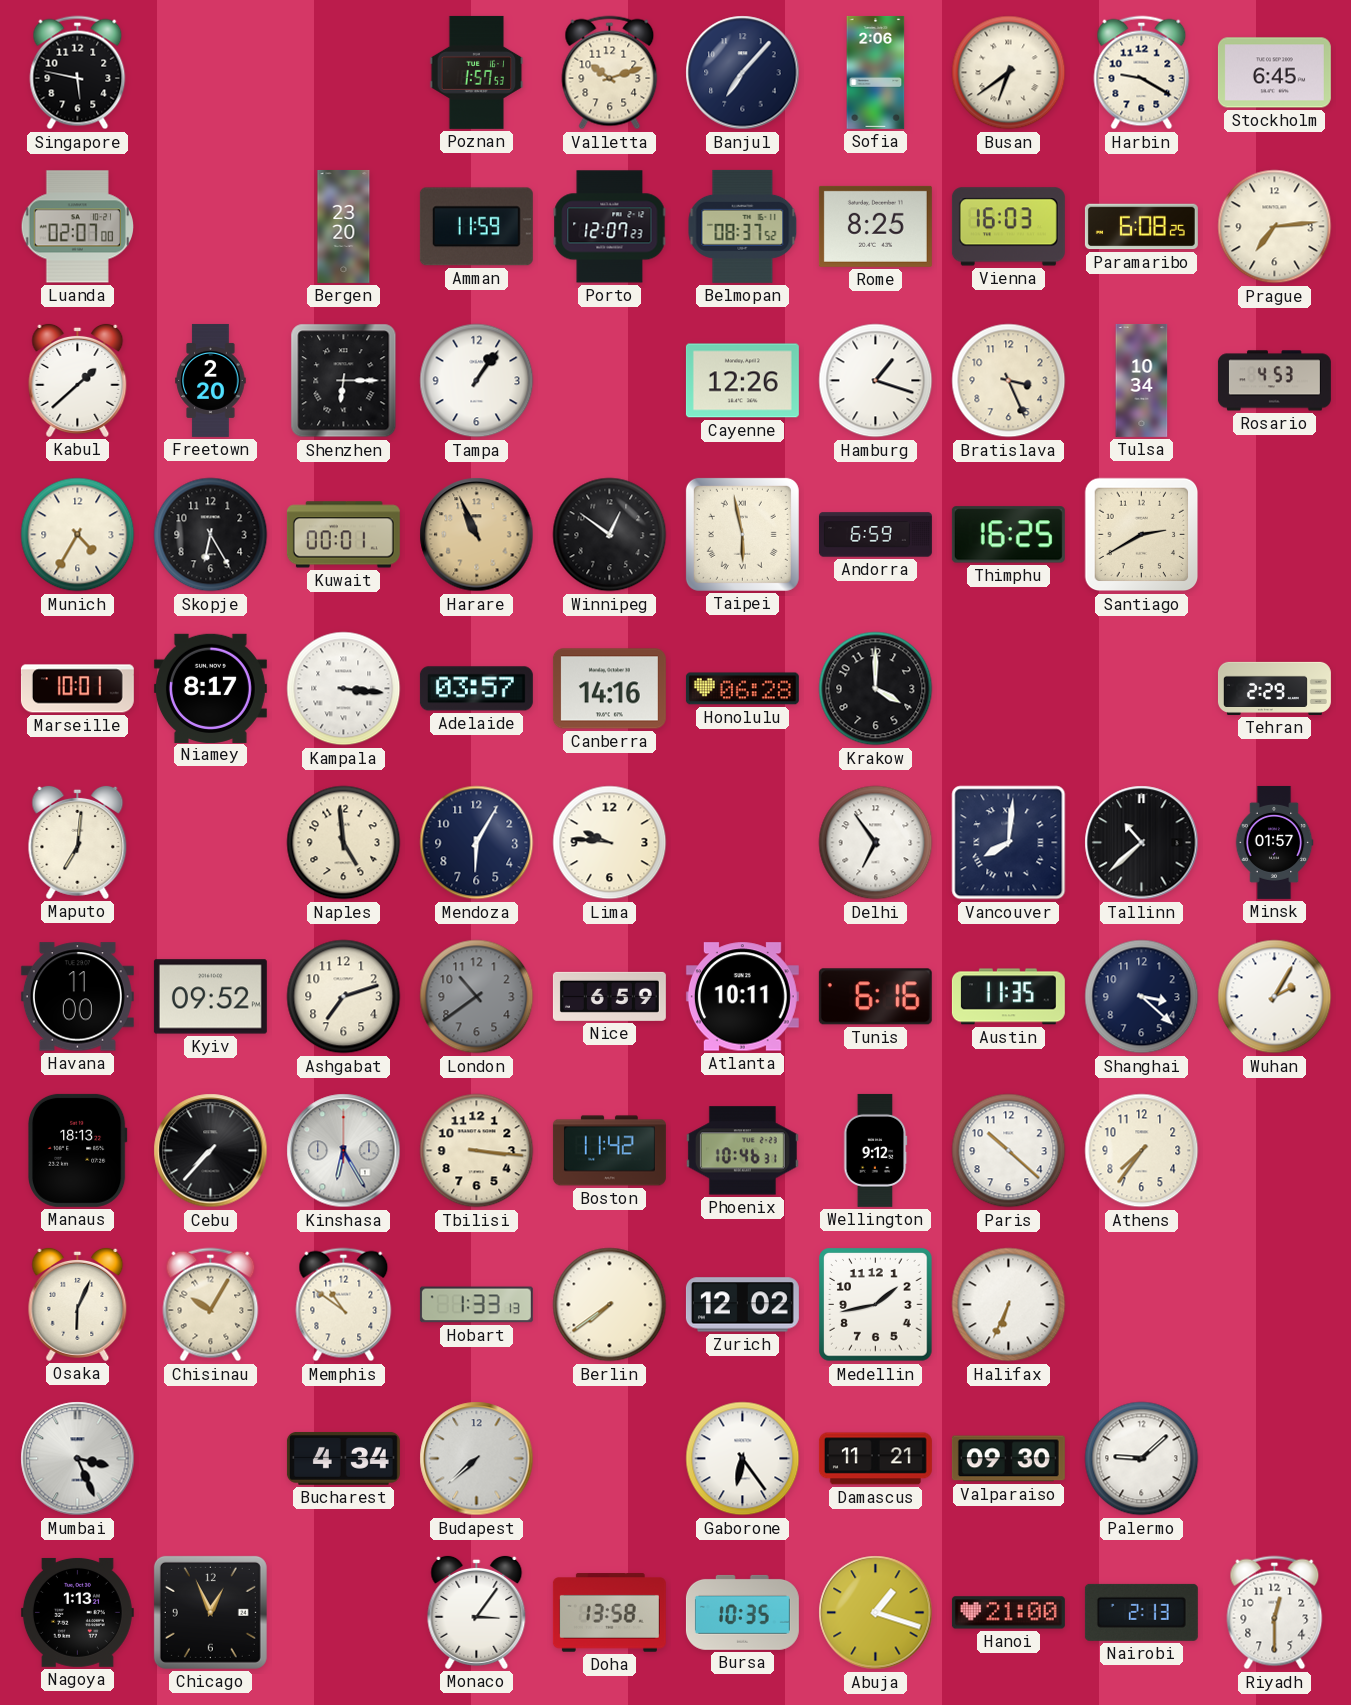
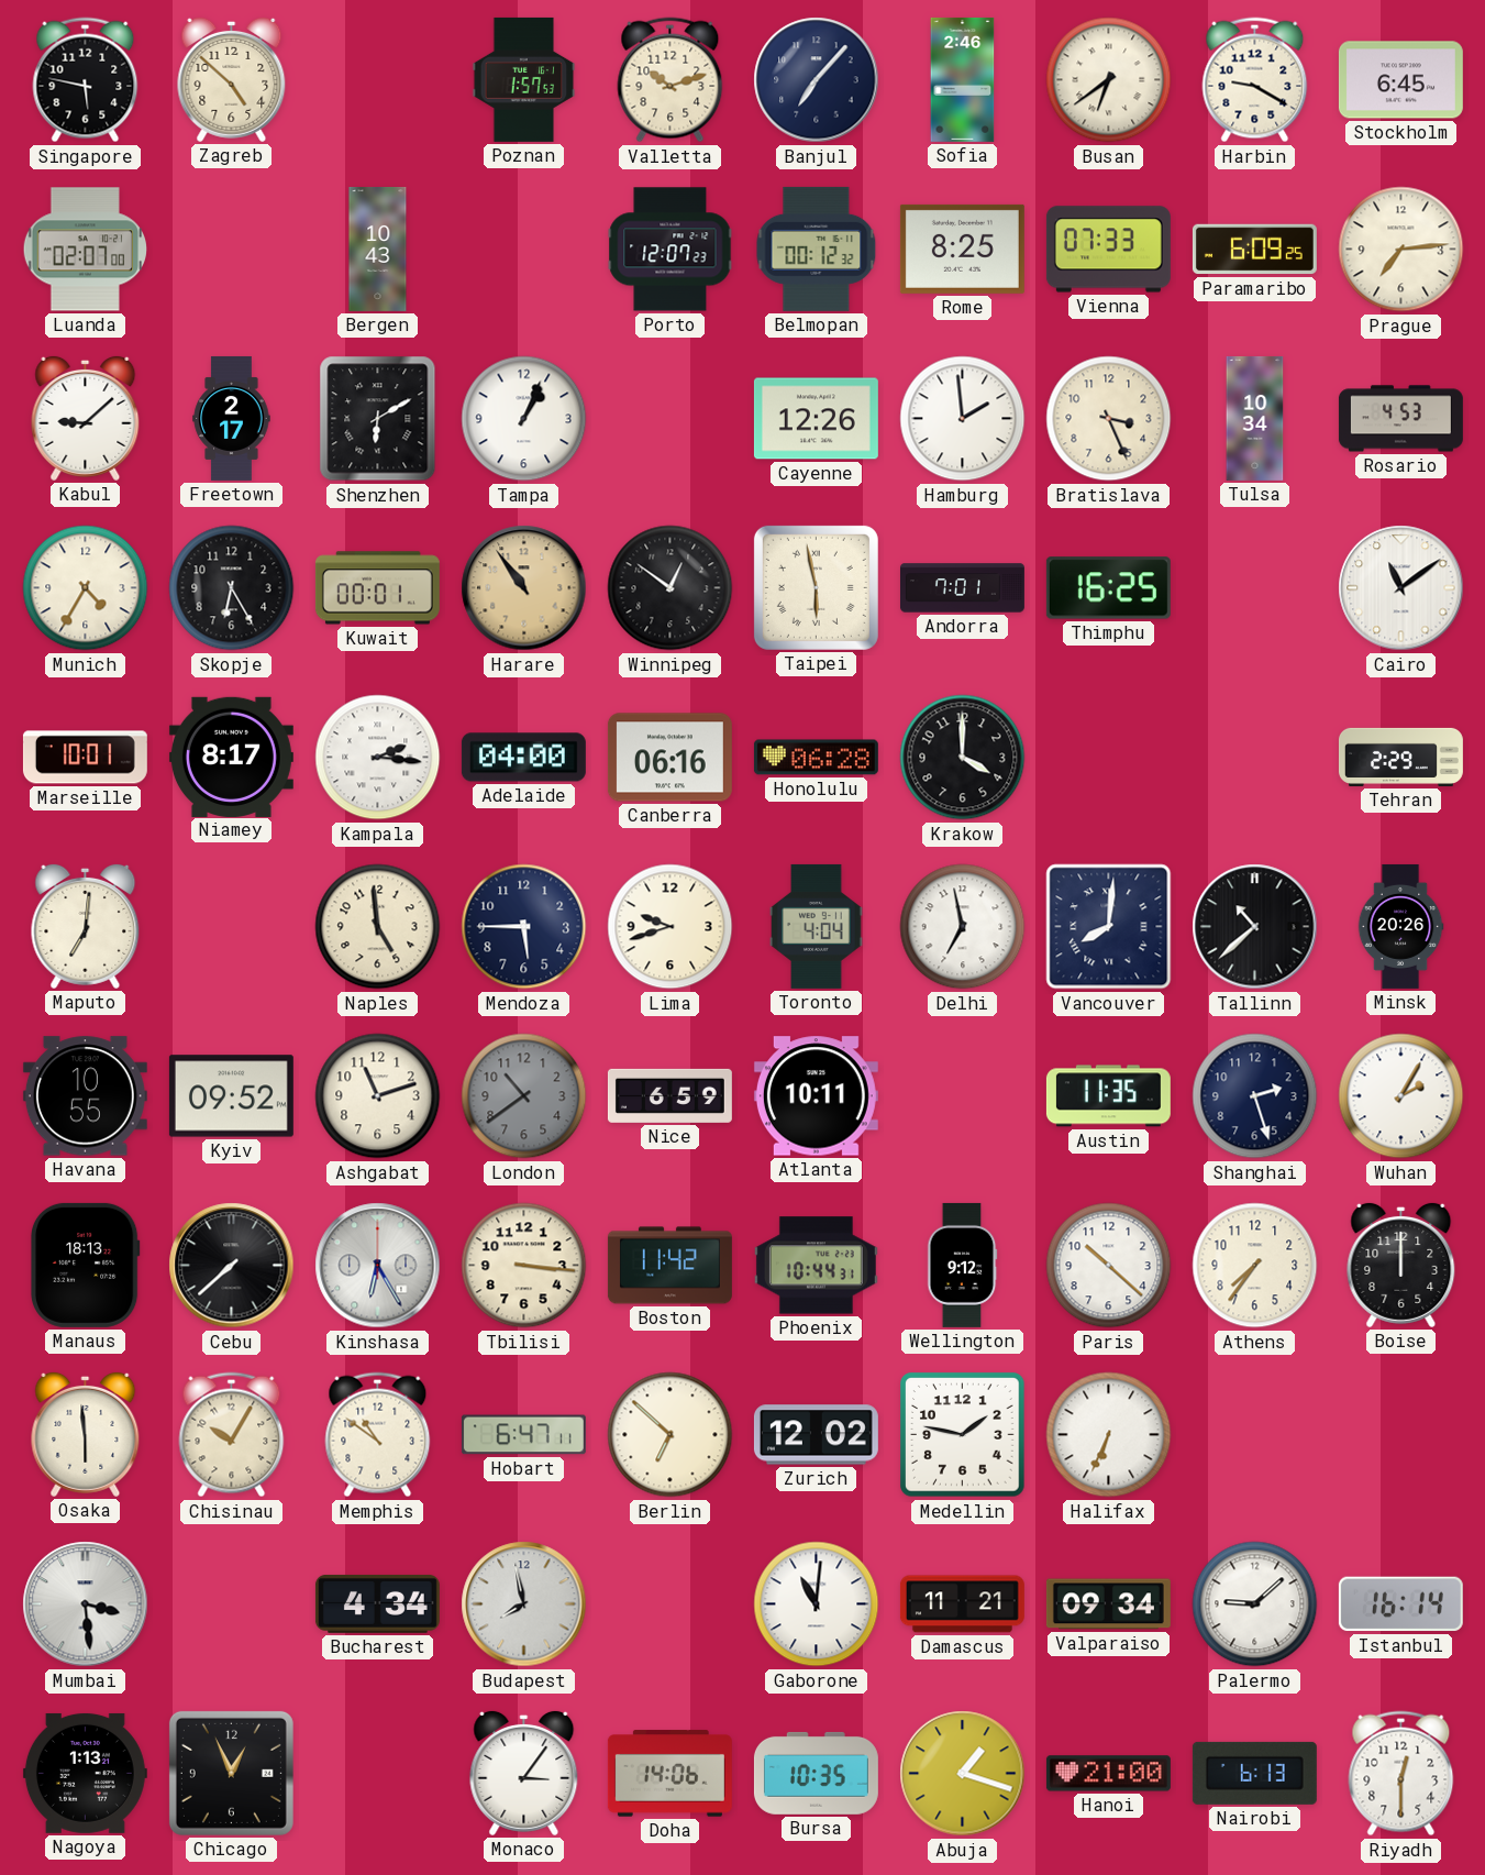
Zagreb: none -> 4:52
Sofia: 2:06 -> 2:46
Bergen: 23:20 -> 10:43
Amman: 11:59 -> none
Belmopan: 08:37 -> 00:12
Vienna: 16:03 -> 07:33
Paramaribo: 6:08 -> 6:09
Kabul: 1:38 -> 9:08
Freetown: 2:20 -> 2:17
Shenzhen: 6:15 -> 6:10
Tampa: 1:06 -> 1:04
Hamburg: 1:18 -> 1:59
Harare: 10:56 -> 10:54
Andorra: 6:59 -> 7:01
Santiago: 2:40 -> none
Cairo: none -> 11:09
Kampala: 3:16 -> 2:16
Adelaide: 03:57 -> 04:00
Canberra: 14:16 -> 06:16
Mendoza: 6:05 -> 5:45
Lima: 9:46 -> 9:42
Toronto: none -> 4:04
Delhi: 6:54 -> 6:58
Minsk: 01:57 -> 20:26
Havana: 11:00 -> 10:55
Ashgabat: 7:12 -> 11:12
Tunis: 6:16 -> none
Shanghai: 3:22 -> 2:27
Cebu: 7:37 -> 7:38
Phoenix: 10:46 -> 10:44
Boise: none -> 12:00
Osaka: 6:04 -> 5:59
Hobart: 1:33 -> 6:47
Berlin: 7:39 -> 6:52
Medellin: 1:43 -> 1:47
Mumbai: 3:26 -> 3:29
Budapest: 7:38 -> 7:58
Gaborone: 6:24 -> 11:01
Valparaiso: 09:30 -> 09:34
Istanbul: none -> 16:14
Doha: 13:58 -> 14:06
Nairobi: 2:13 -> 6:13
